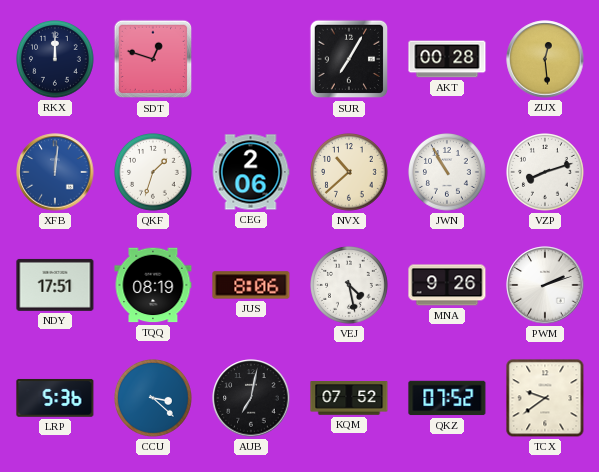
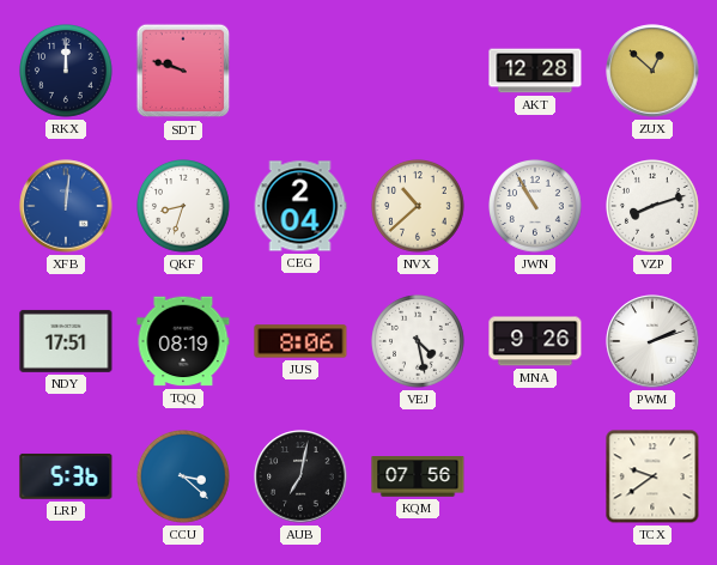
SDT: 12:48 -> 9:48
SUR: 7:05 -> none
AKT: 00:28 -> 12:28
ZUX: 12:29 -> 12:52
QKF: 1:33 -> 8:33
CEG: 2:06 -> 2:04
KQM: 07:52 -> 07:56
QKZ: 07:52 -> none
